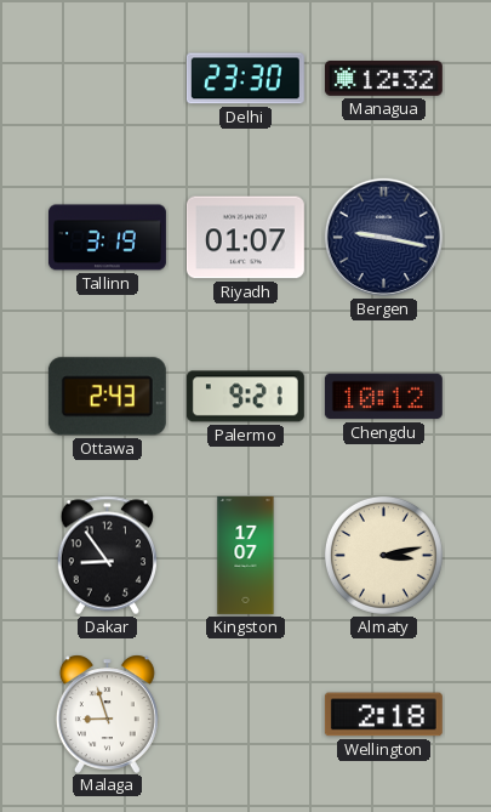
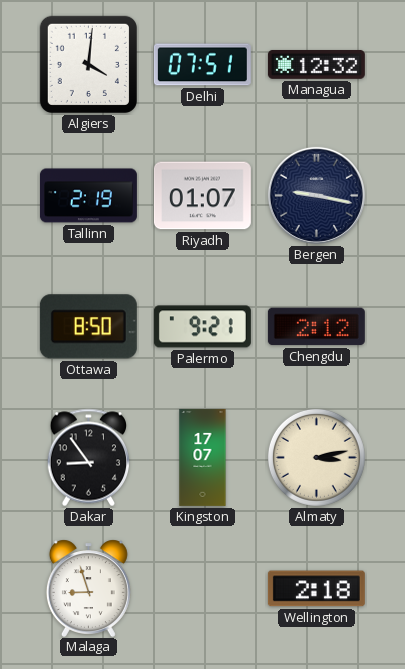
Algiers: none -> 4:01
Delhi: 23:30 -> 07:51
Tallinn: 3:19 -> 2:19
Ottawa: 2:43 -> 8:50
Chengdu: 10:12 -> 2:12
